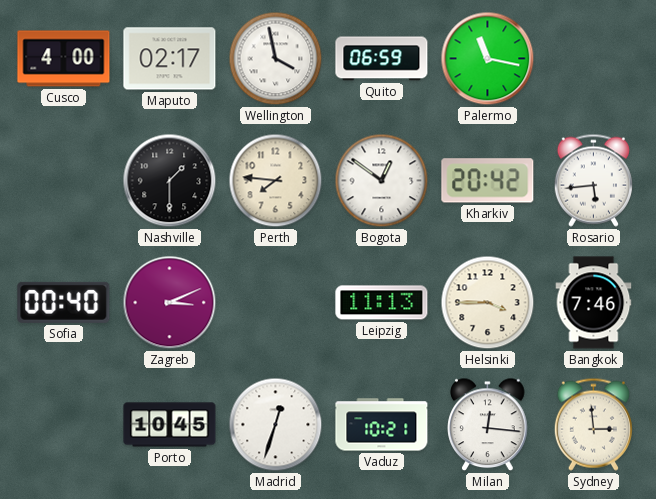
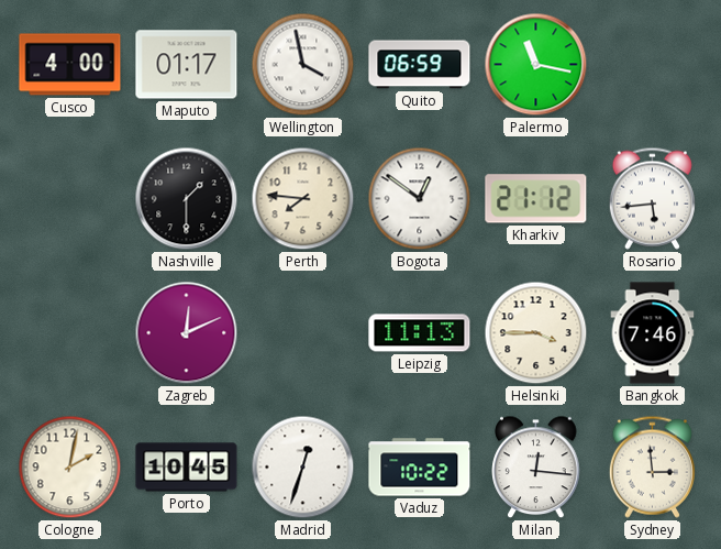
Maputo: 02:17 -> 01:17
Kharkiv: 20:42 -> 21:12
Sofia: 00:40 -> none
Zagreb: 3:11 -> 12:11
Cologne: none -> 2:02
Vaduz: 10:21 -> 10:22
